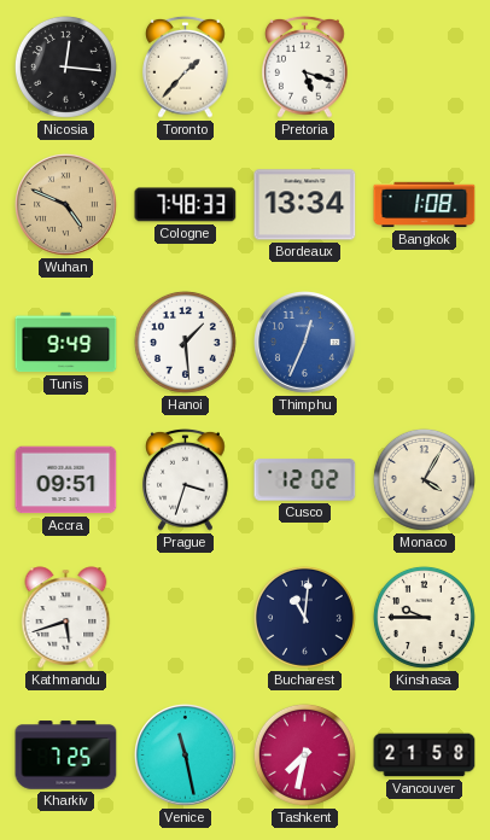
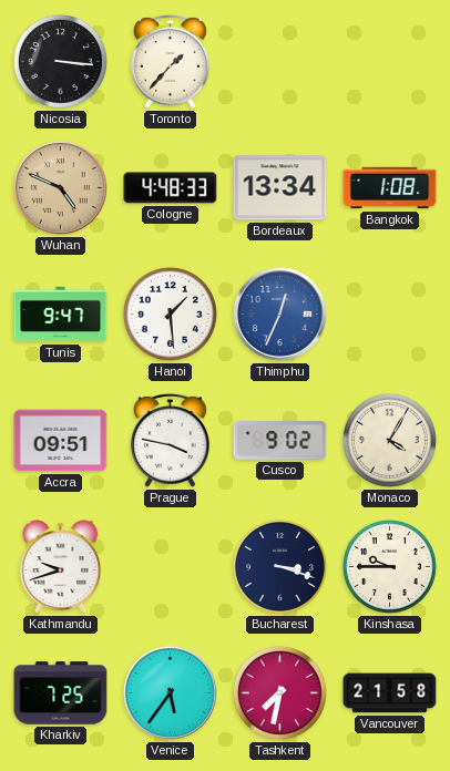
Nicosia: 12:16 -> 3:16
Pretoria: 5:18 -> none
Cologne: 7:48 -> 4:48
Tunis: 9:49 -> 9:47
Prague: 3:33 -> 3:47
Cusco: 12:02 -> 9:02
Kathmandu: 5:42 -> 9:42
Bucharest: 11:01 -> 3:18
Venice: 11:28 -> 5:36
